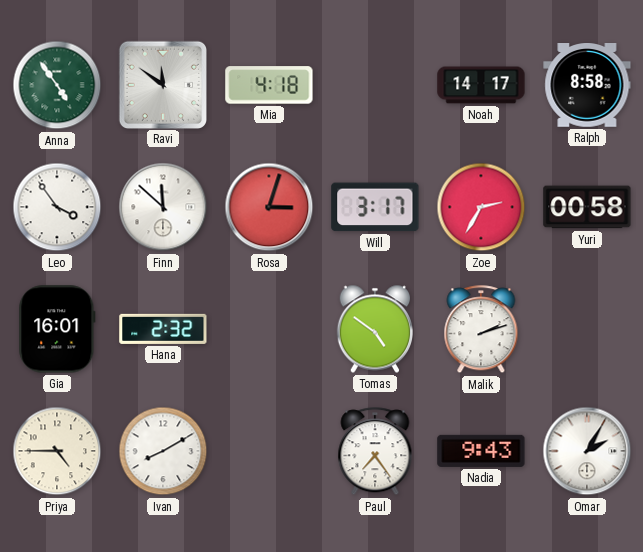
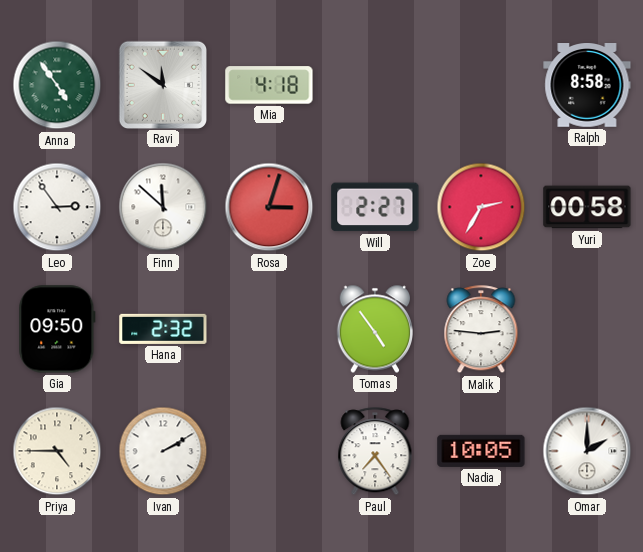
Noah: 14:17 -> none
Leo: 3:54 -> 2:54
Will: 3:17 -> 2:27
Gia: 16:01 -> 09:50
Tomas: 4:51 -> 4:54
Malik: 2:12 -> 2:46
Ivan: 8:10 -> 2:10
Nadia: 9:43 -> 10:05
Omar: 2:05 -> 2:00
